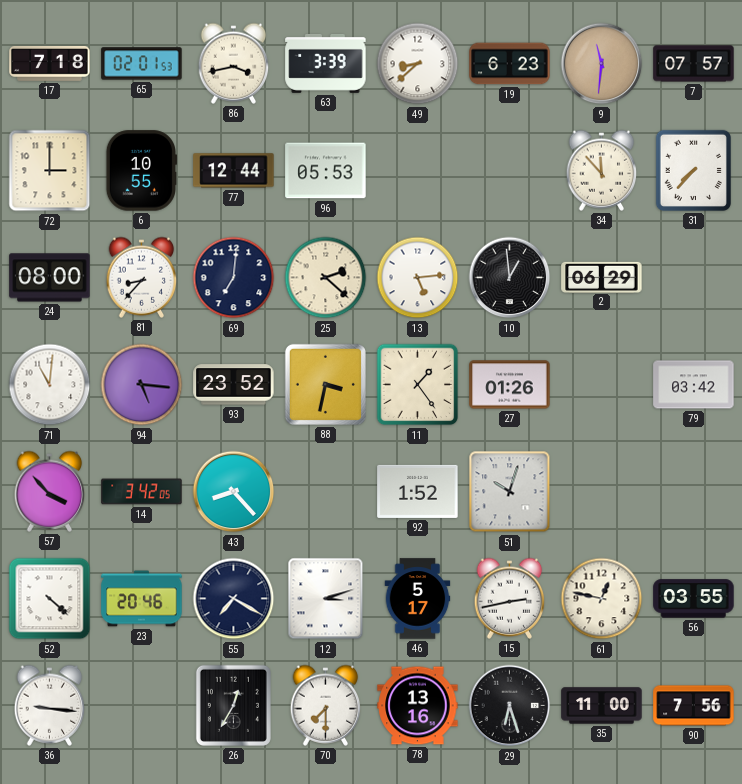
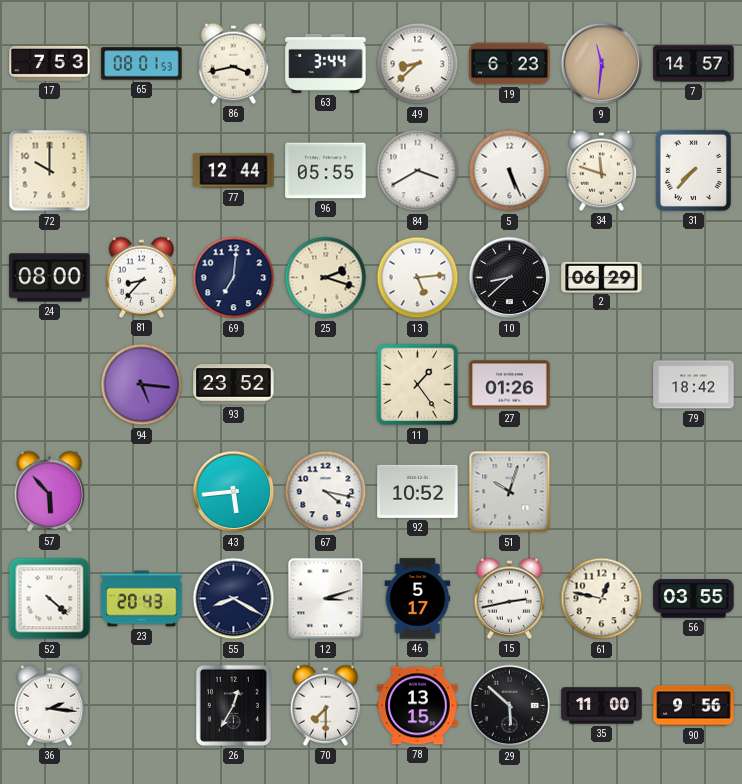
17: 7:18 -> 7:53
65: 02:01 -> 08:01
63: 3:39 -> 3:44
7: 07:57 -> 14:57
72: 3:00 -> 10:00
6: 10:55 -> none
96: 05:53 -> 05:55
84: none -> 3:40
5: none -> 5:26
34: 11:53 -> 11:48
25: 2:22 -> 2:18
10: 12:59 -> 8:38
71: 11:01 -> none
88: 3:32 -> none
79: 03:42 -> 18:42
57: 3:53 -> 5:53
14: 3:42 -> none
43: 8:23 -> 5:44
67: none -> 4:17
92: 1:52 -> 10:52
23: 20:46 -> 20:43
55: 7:20 -> 8:20
36: 9:16 -> 2:16
78: 13:16 -> 13:15
29: 6:27 -> 5:52
90: 7:56 -> 9:56
